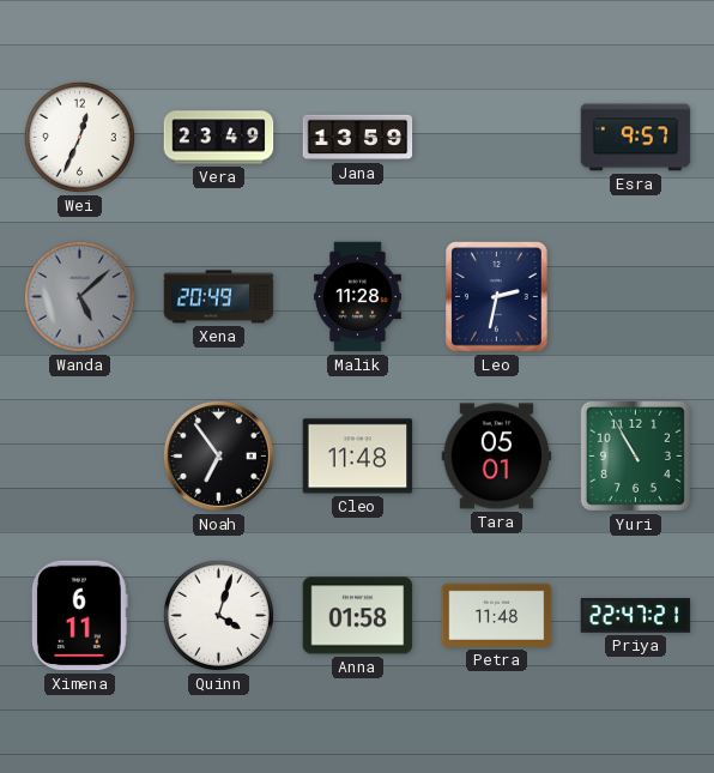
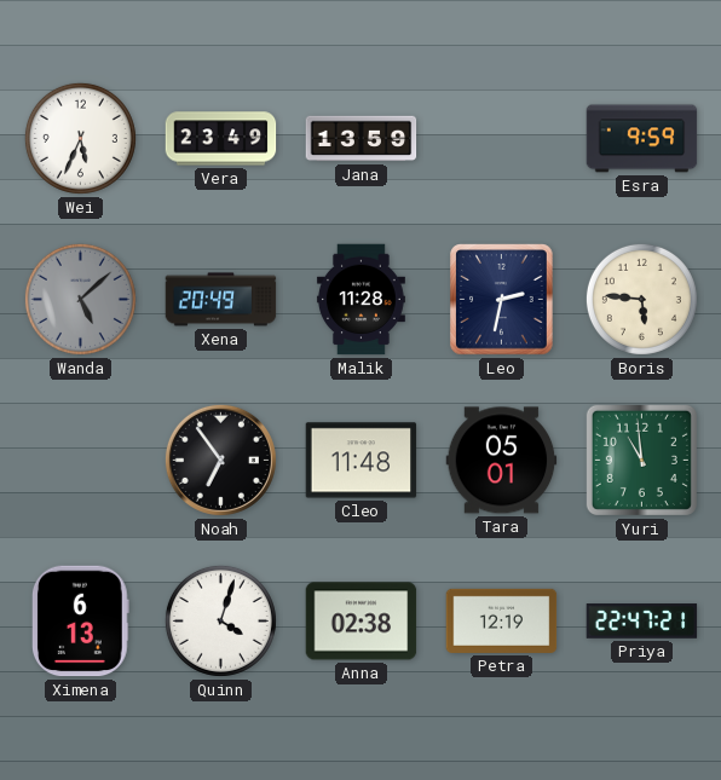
Wei: 12:34 -> 5:34
Esra: 9:57 -> 9:59
Boris: none -> 5:46
Yuri: 10:55 -> 10:59
Ximena: 6:11 -> 6:13
Anna: 01:58 -> 02:38
Petra: 11:48 -> 12:19
